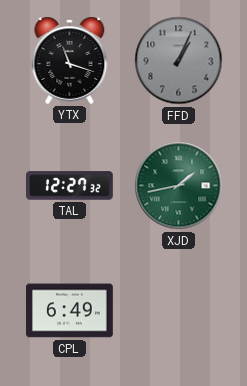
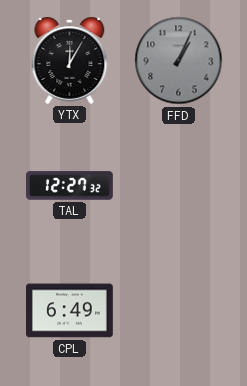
YTX: 11:18 -> 12:05
XJD: 1:43 -> none
